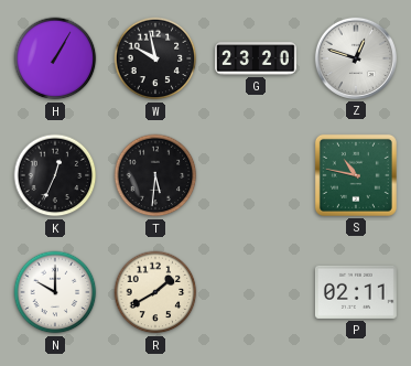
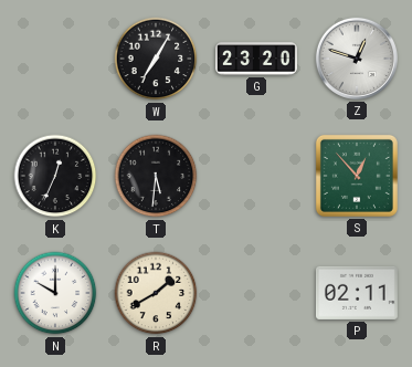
H: 1:05 -> none
W: 9:58 -> 7:05
S: 10:47 -> 12:53
